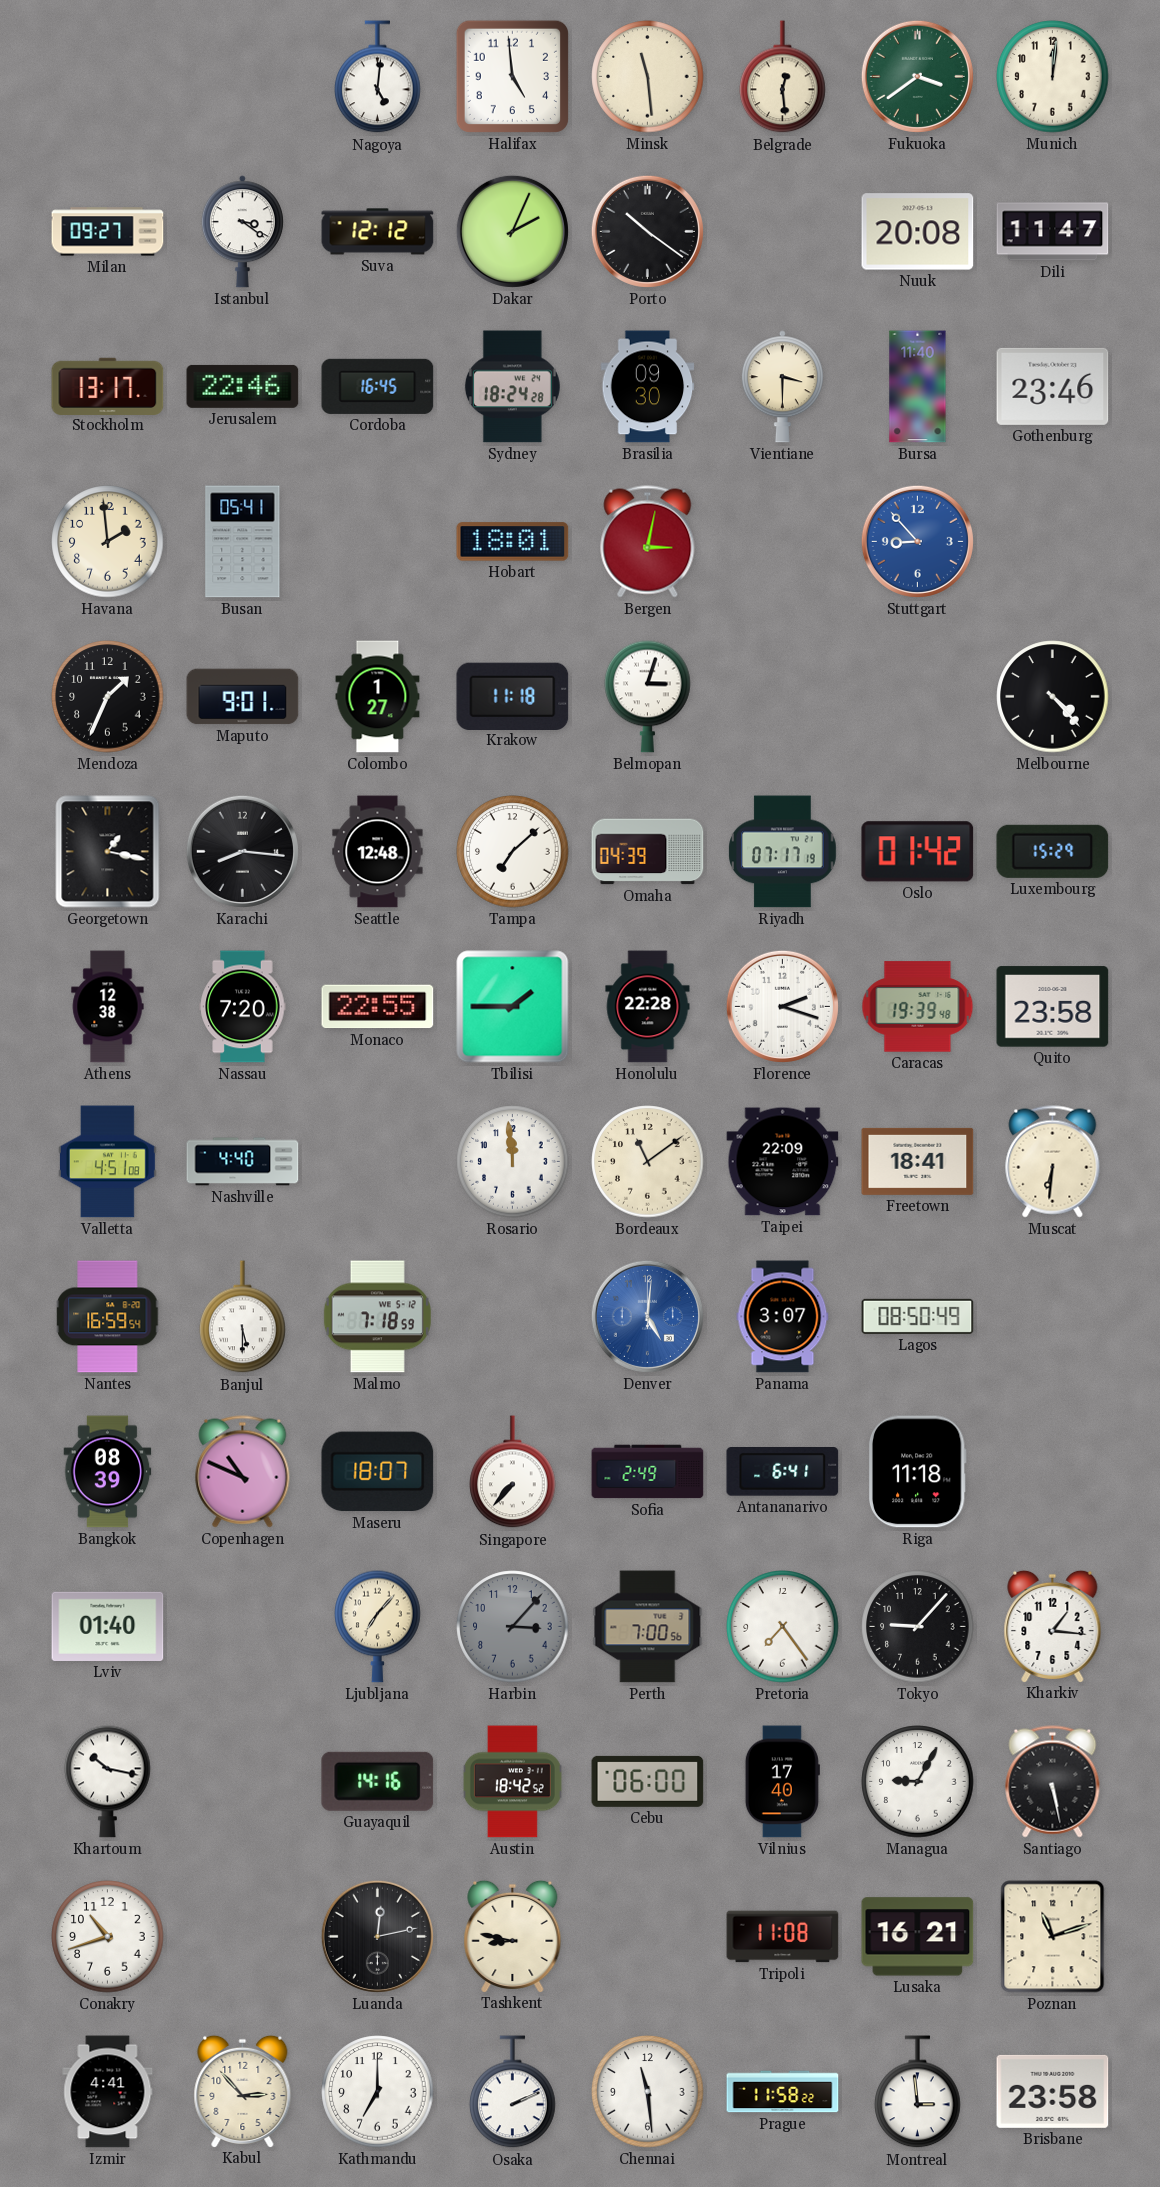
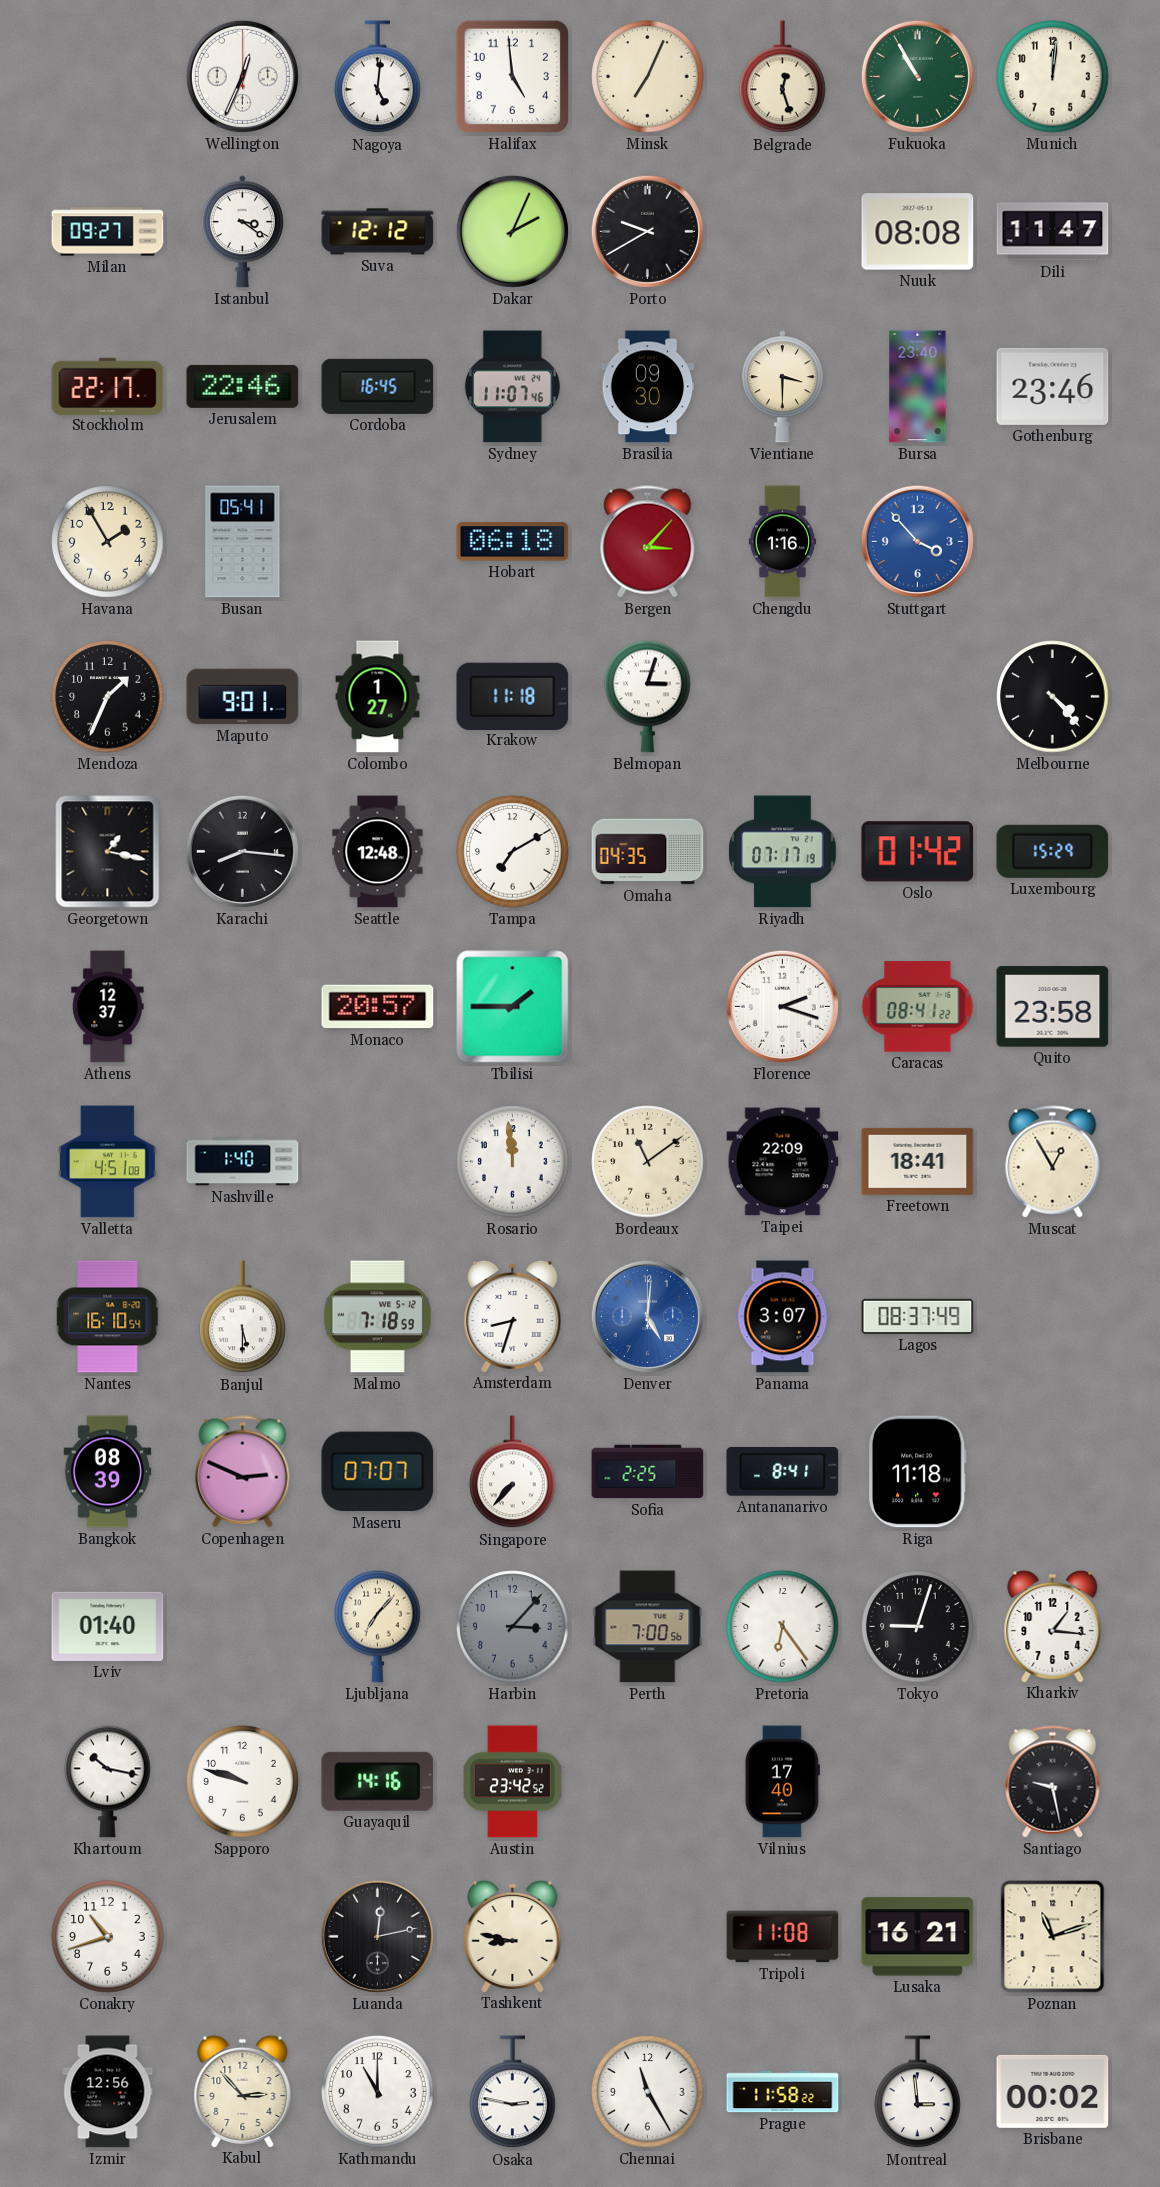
Wellington: none -> 12:34
Minsk: 11:29 -> 7:04
Belgrade: 12:29 -> 12:27
Fukuoka: 3:39 -> 10:55
Porto: 10:21 -> 9:40
Nuuk: 20:08 -> 08:08
Stockholm: 13:17 -> 22:17
Sydney: 18:24 -> 11:07
Bursa: 11:40 -> 23:40
Havana: 1:59 -> 1:55
Hobart: 18:01 -> 06:18
Bergen: 3:02 -> 3:07
Chengdu: none -> 1:16
Stuttgart: 8:53 -> 3:53
Tampa: 7:08 -> 7:10
Omaha: 04:39 -> 04:35
Athens: 12:38 -> 12:37
Nassau: 7:20 -> none
Monaco: 22:55 -> 20:57
Honolulu: 22:28 -> none
Caracas: 19:39 -> 08:41
Nashville: 4:40 -> 1:40
Muscat: 6:31 -> 12:55
Nantes: 16:59 -> 16:10
Amsterdam: none -> 8:33
Lagos: 08:50 -> 08:37
Copenhagen: 10:49 -> 2:49
Maseru: 18:07 -> 07:07
Sofia: 2:49 -> 2:25
Antananarivo: 6:41 -> 8:41
Pretoria: 7:24 -> 6:24
Tokyo: 9:07 -> 9:03
Sapporo: none -> 9:48
Austin: 18:42 -> 23:42
Cebu: 06:00 -> none
Managua: 9:05 -> none
Santiago: 5:28 -> 9:28
Izmir: 4:41 -> 12:56
Kathmandu: 7:00 -> 11:00
Osaka: 2:11 -> 2:47
Chennai: 11:29 -> 11:25
Brisbane: 23:58 -> 00:02
